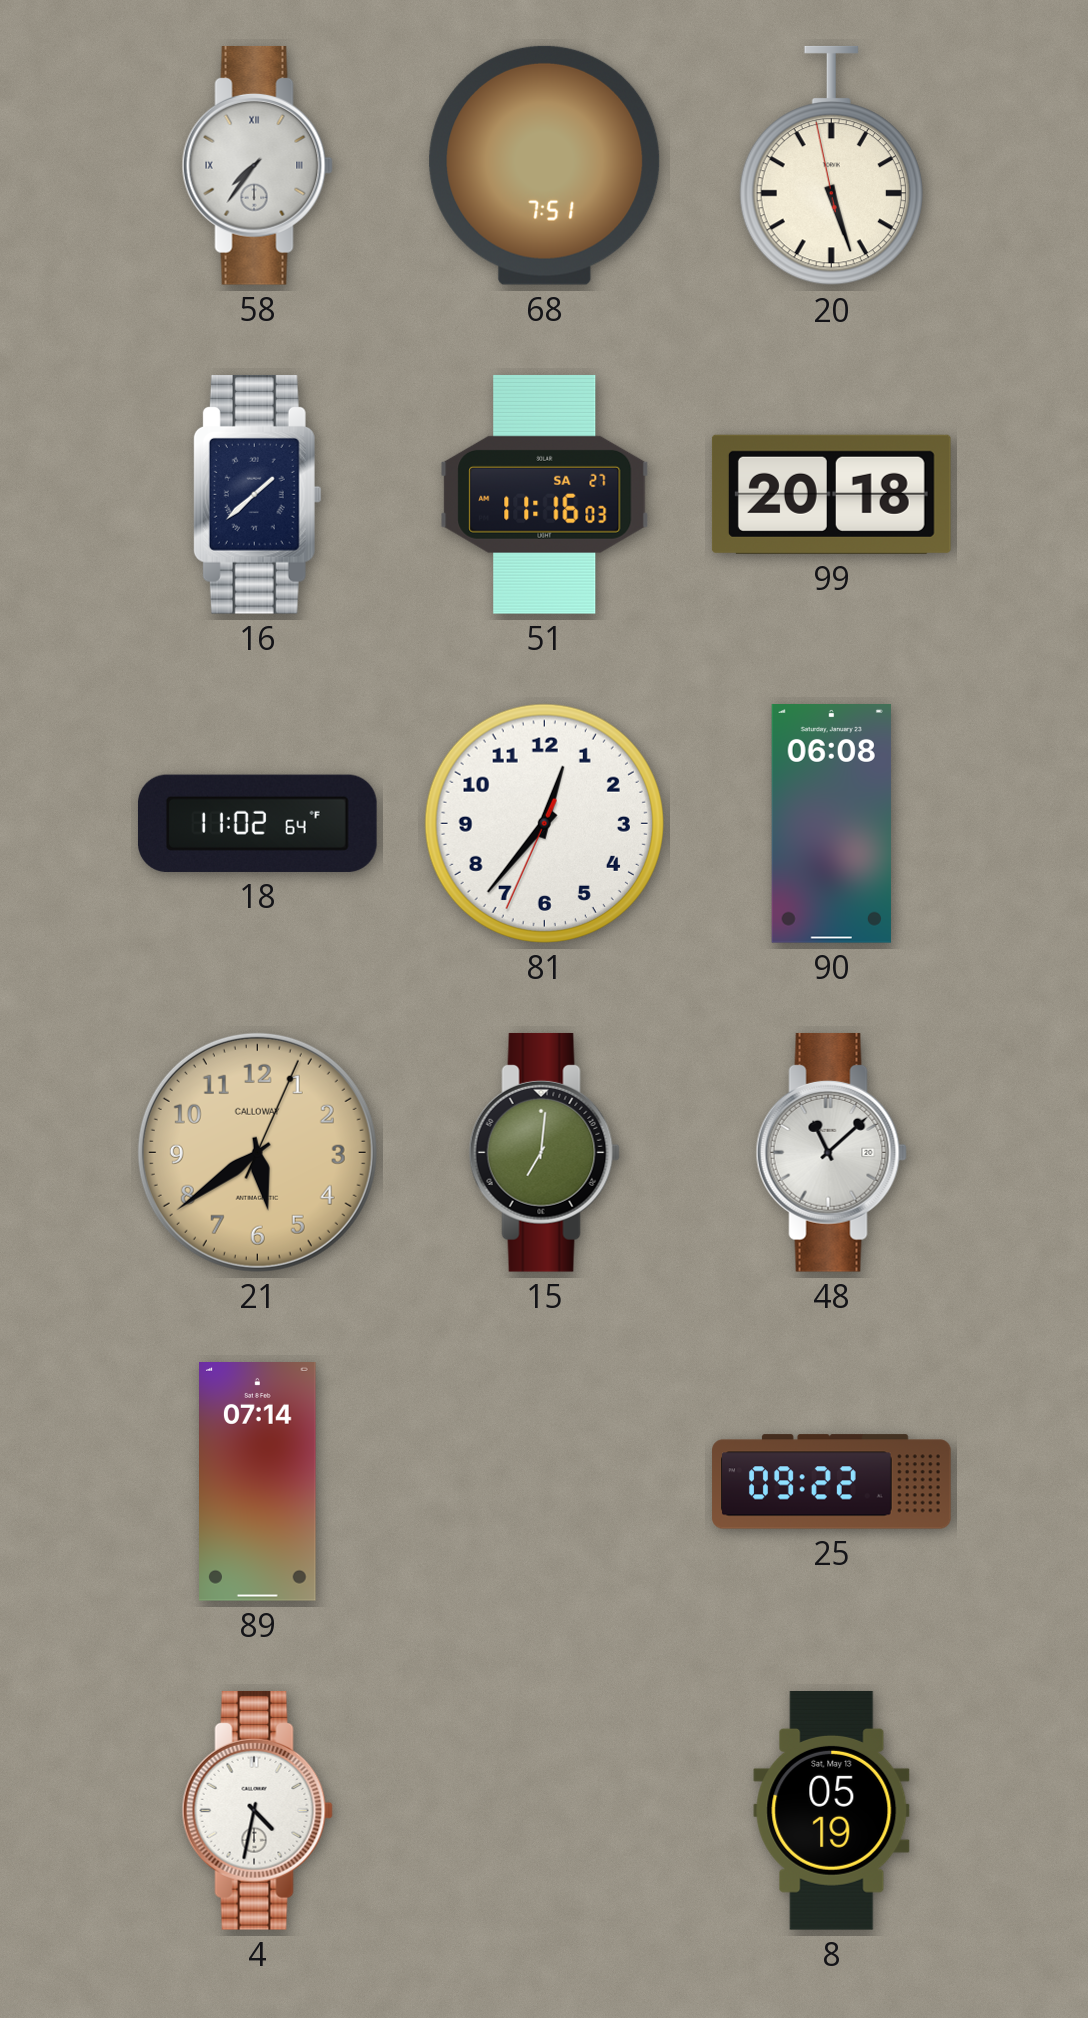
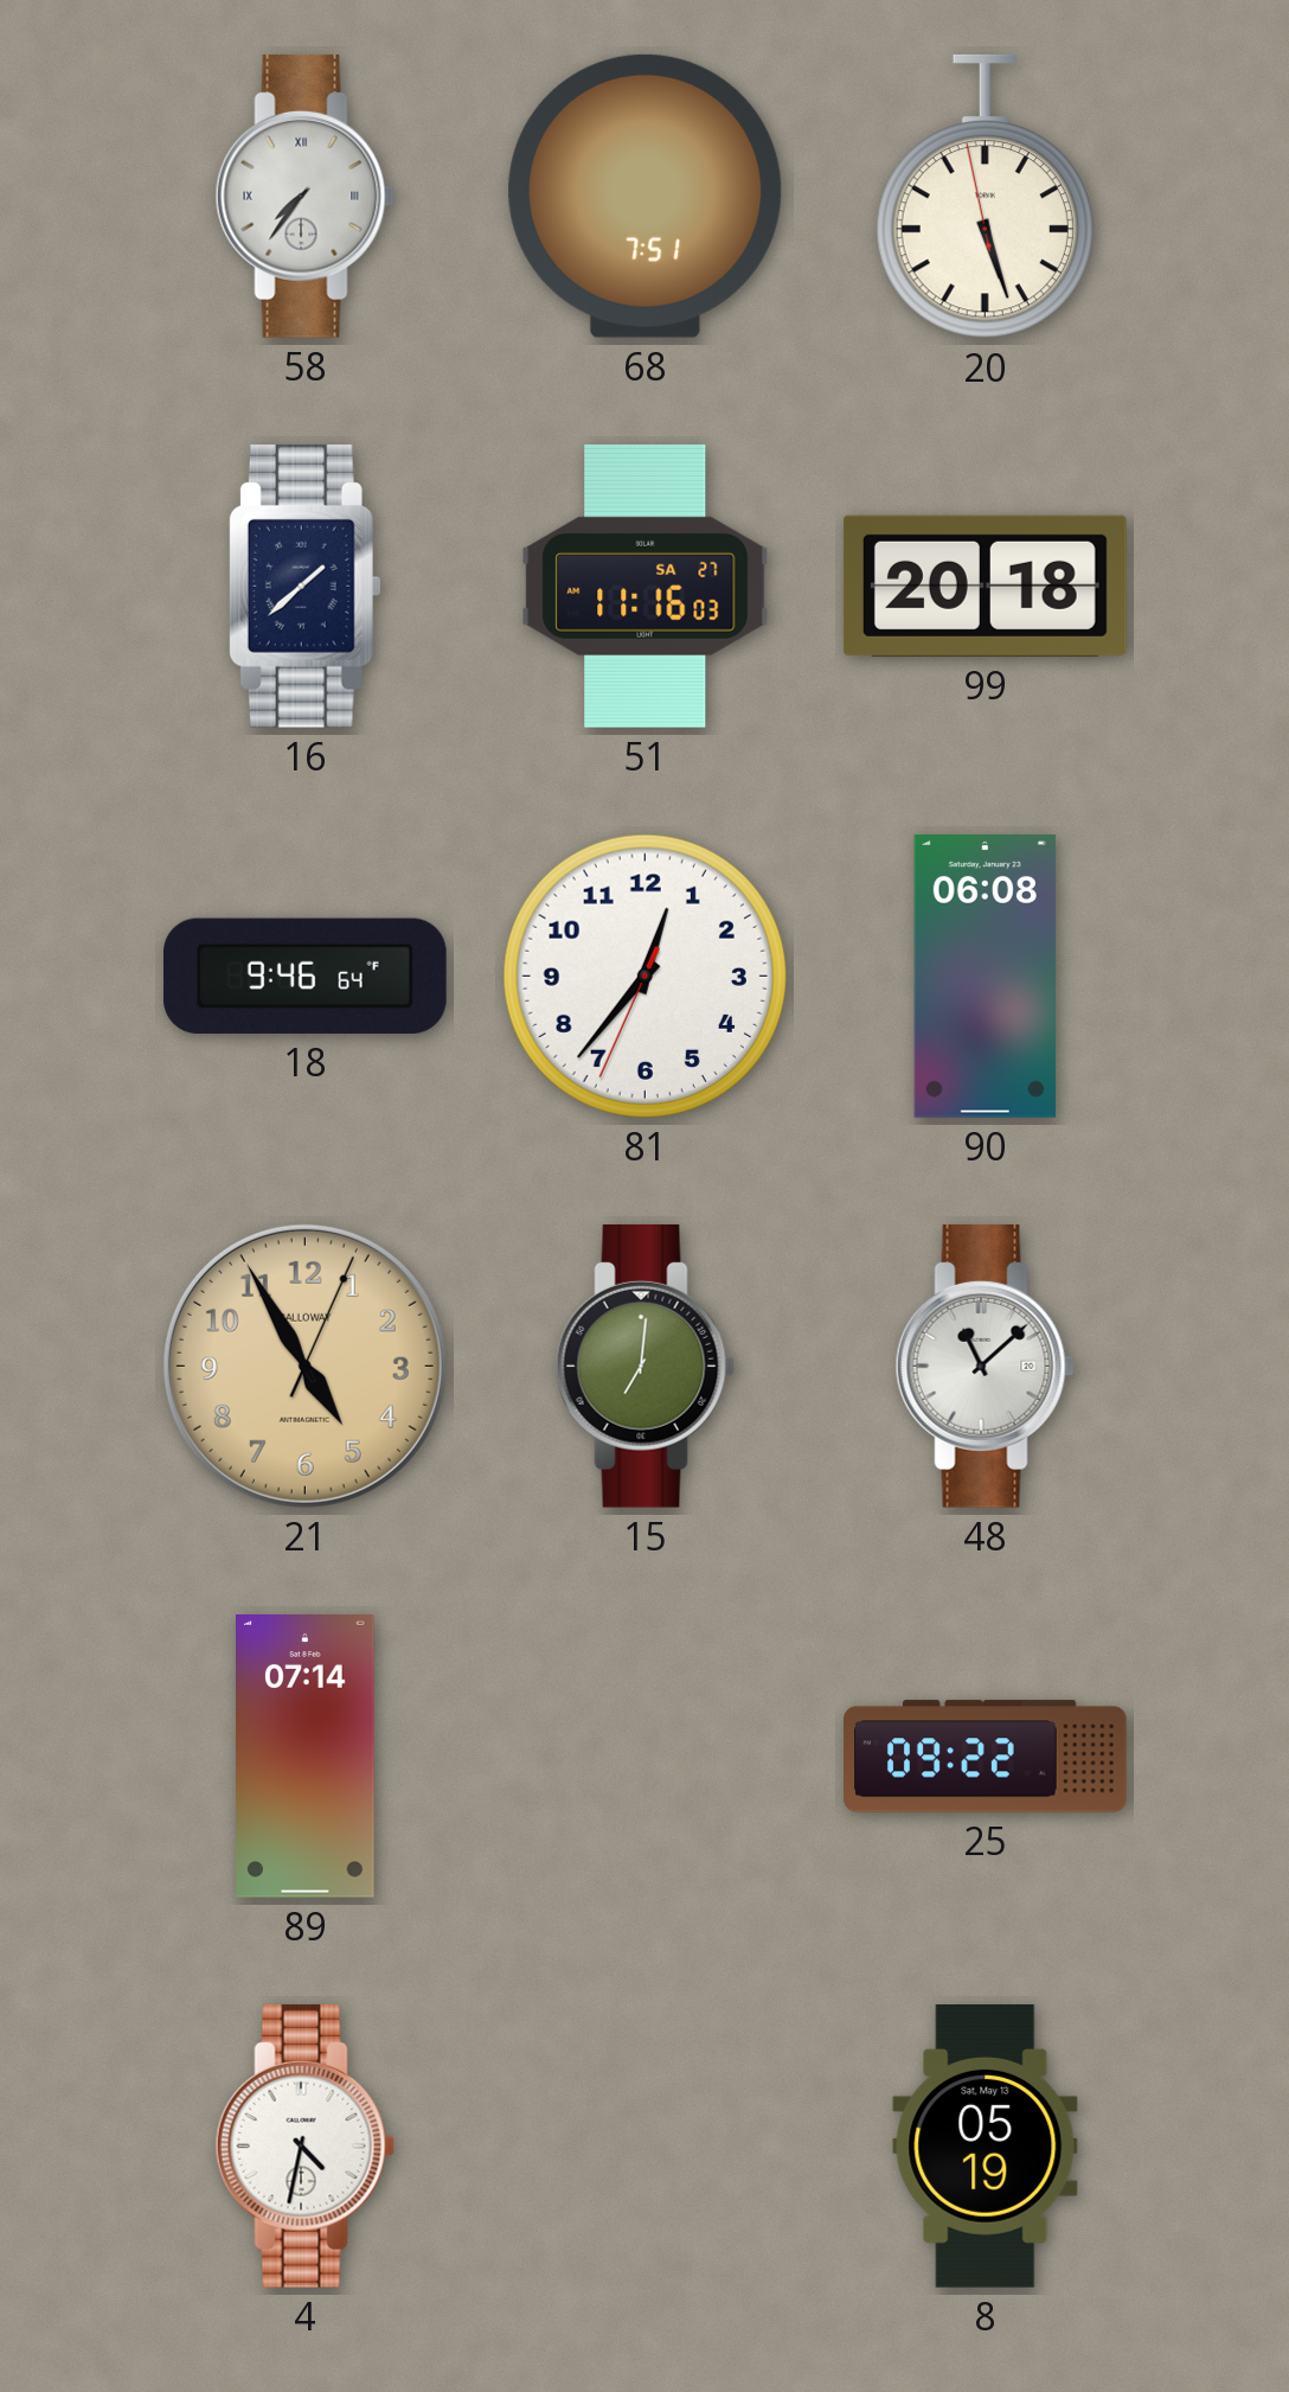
18: 11:02 -> 9:46
21: 5:39 -> 4:55
